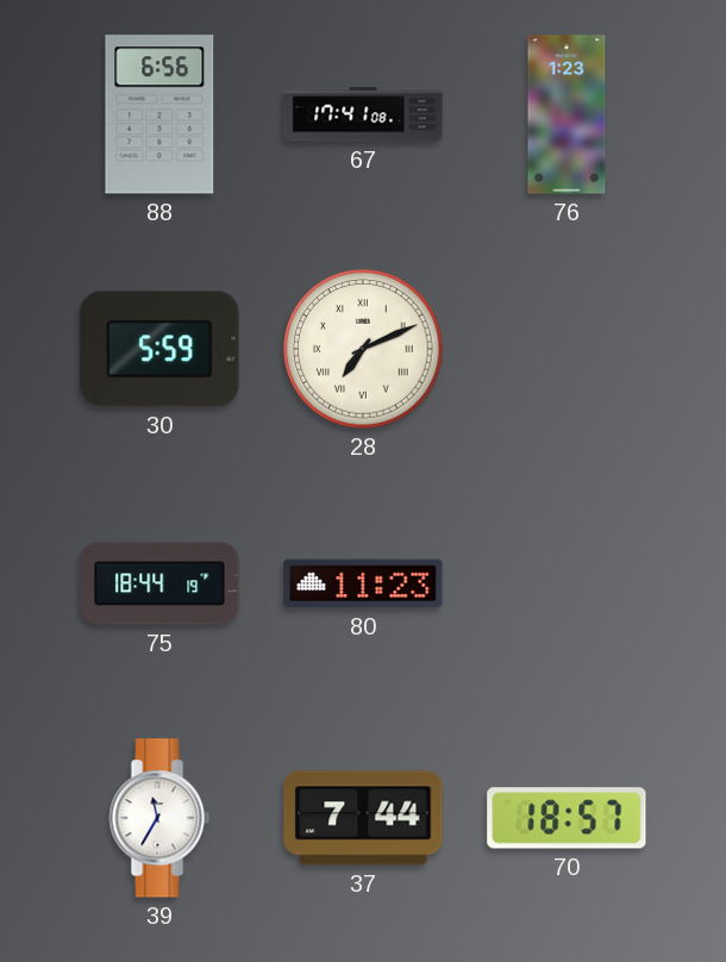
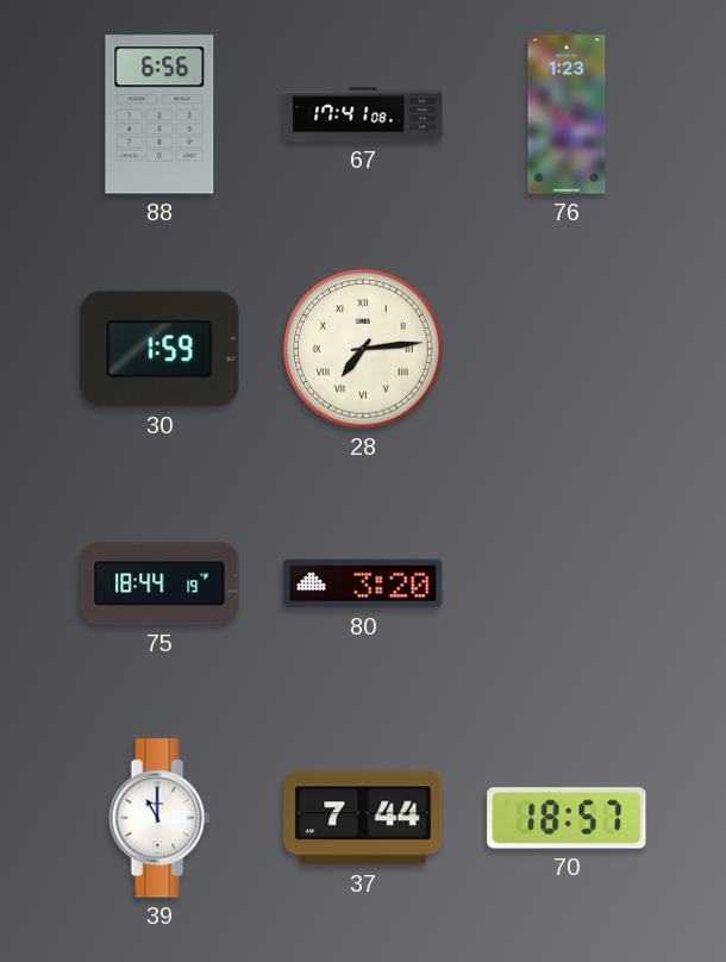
30: 5:59 -> 1:59
28: 7:11 -> 7:14
80: 11:23 -> 3:20
39: 11:35 -> 11:00
